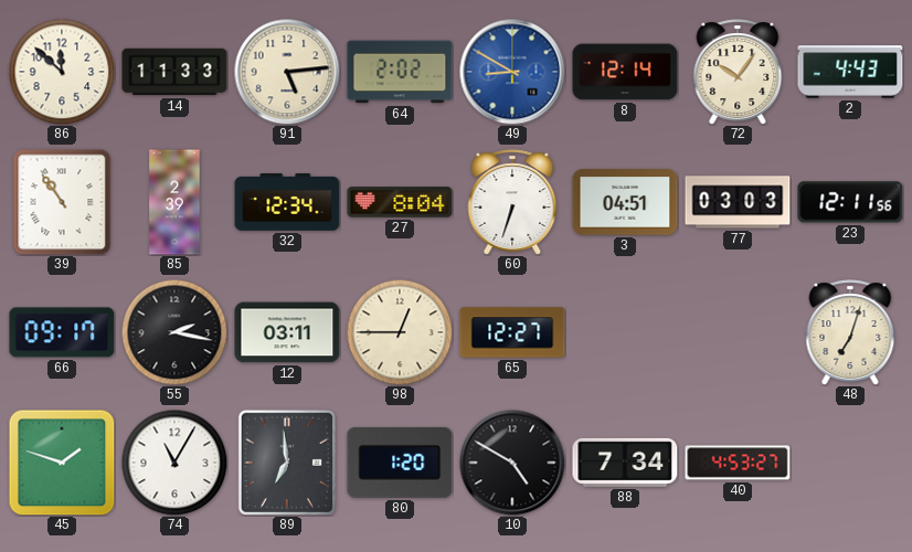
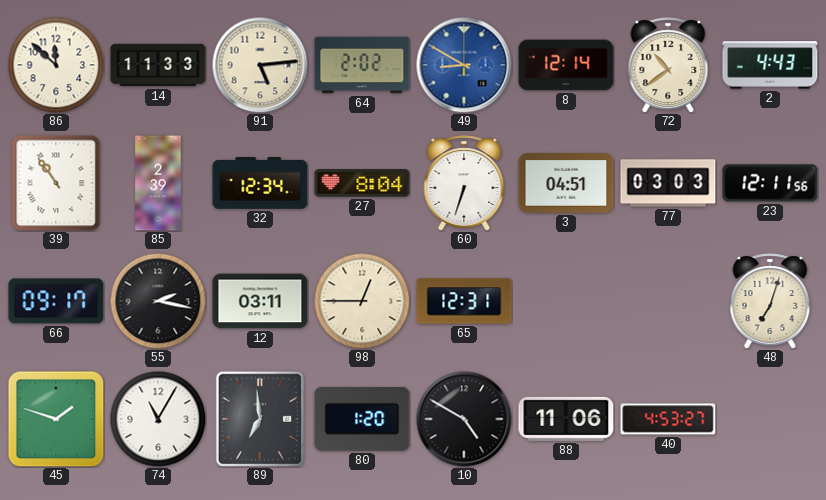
72: 10:06 -> 10:39
65: 12:27 -> 12:31
88: 7:34 -> 11:06
